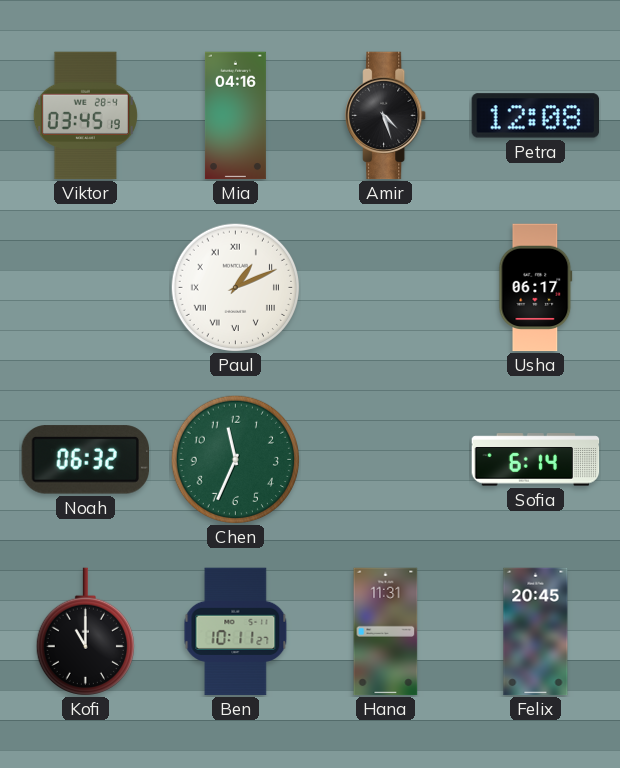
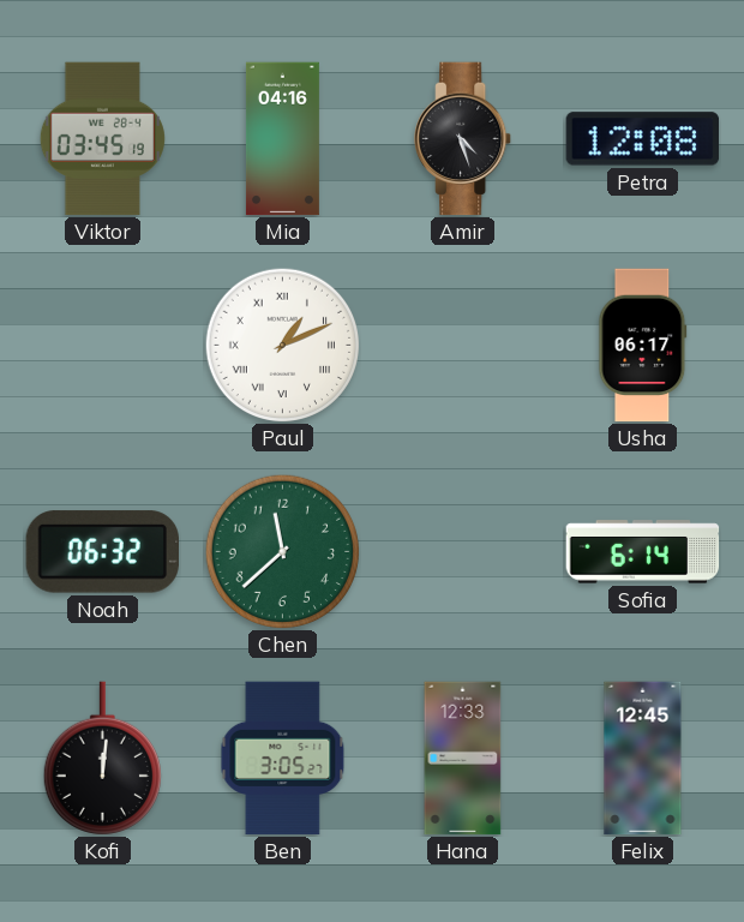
Chen: 11:34 -> 11:38
Kofi: 11:00 -> 12:01
Ben: 10:11 -> 3:05
Hana: 11:31 -> 12:33
Felix: 20:45 -> 12:45
